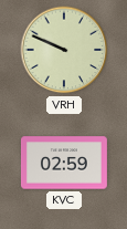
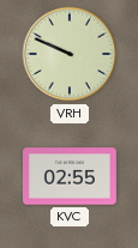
KVC: 02:59 -> 02:55
